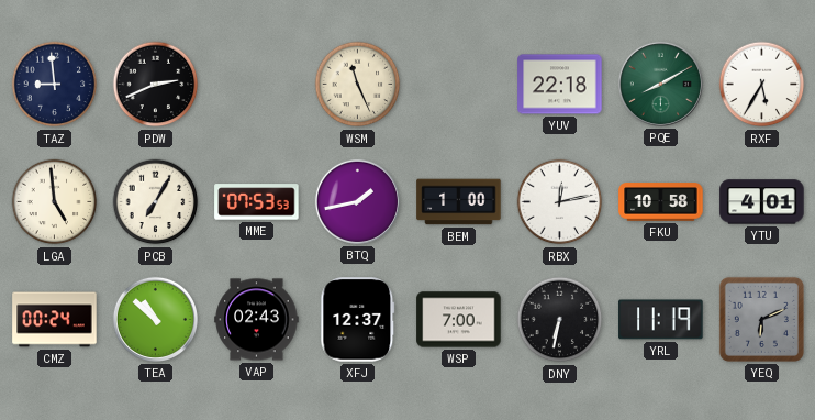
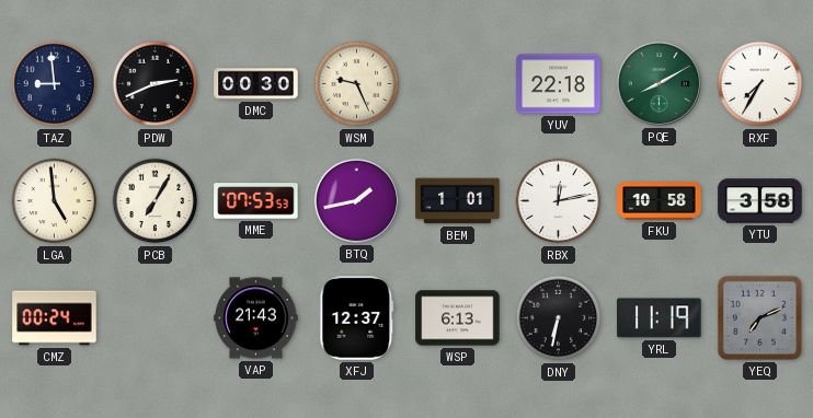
DMC: none -> 00:30
WSM: 11:26 -> 9:26
RXF: 5:35 -> 7:35
BEM: 1:00 -> 1:01
YTU: 4:01 -> 3:58
TEA: 10:52 -> none
VAP: 02:43 -> 21:43
WSP: 7:00 -> 6:13
YEQ: 6:11 -> 7:11
